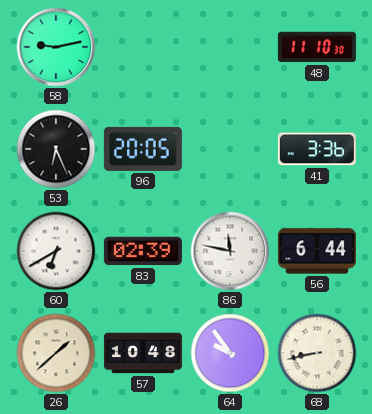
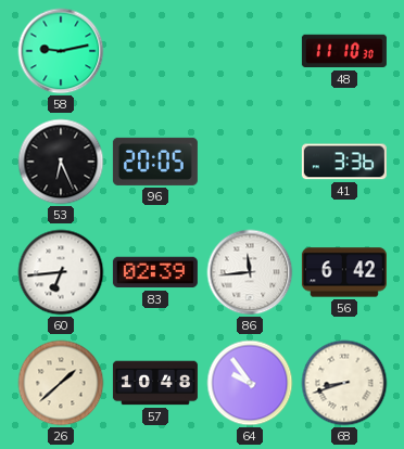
60: 6:40 -> 6:44
86: 11:47 -> 11:44
56: 6:44 -> 6:42
68: 8:43 -> 8:42
